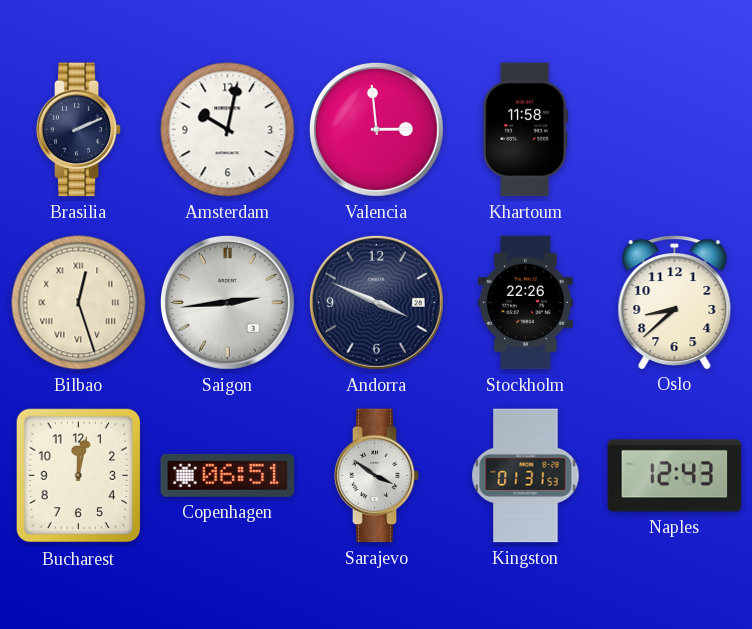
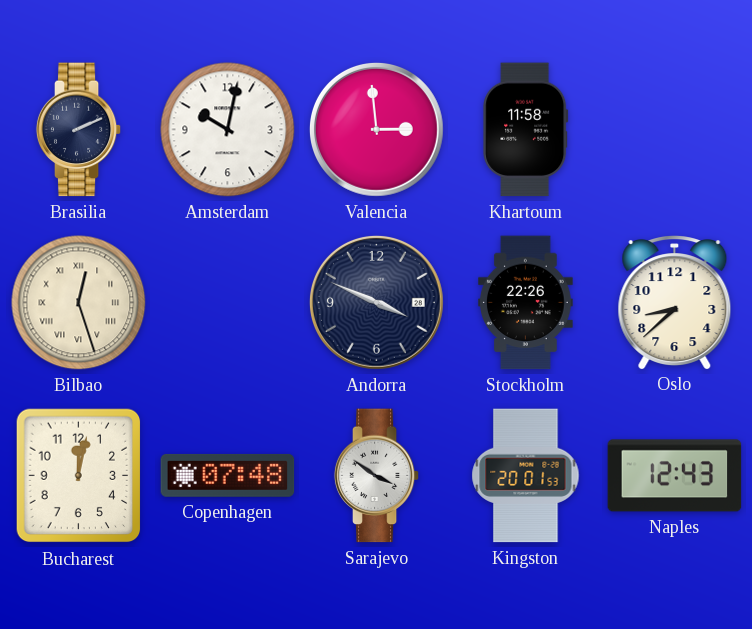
Saigon: 2:44 -> none
Copenhagen: 06:51 -> 07:48
Kingston: 01:31 -> 20:01
